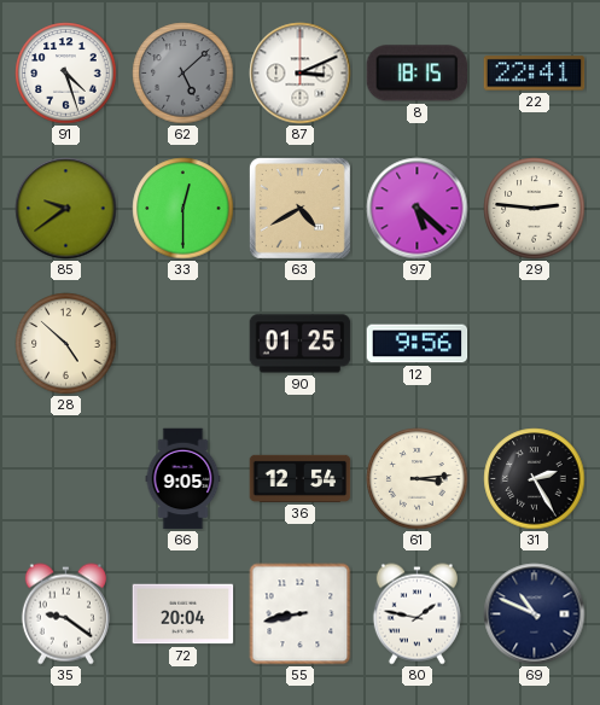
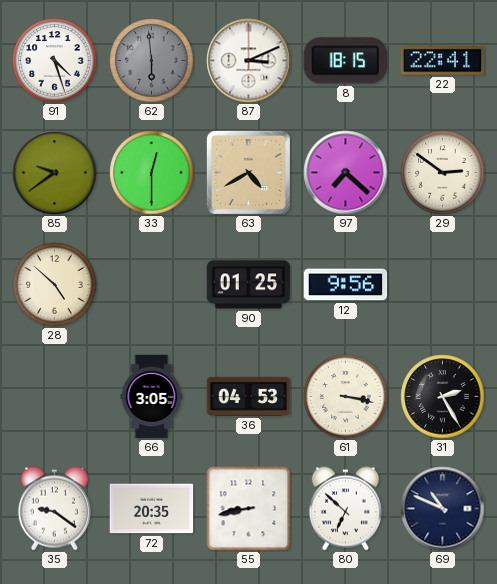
62: 5:08 -> 5:59
97: 5:22 -> 7:22
29: 2:46 -> 2:51
66: 9:05 -> 3:05
36: 12:54 -> 04:53
61: 3:14 -> 3:17
72: 20:04 -> 20:35
80: 1:47 -> 6:52
